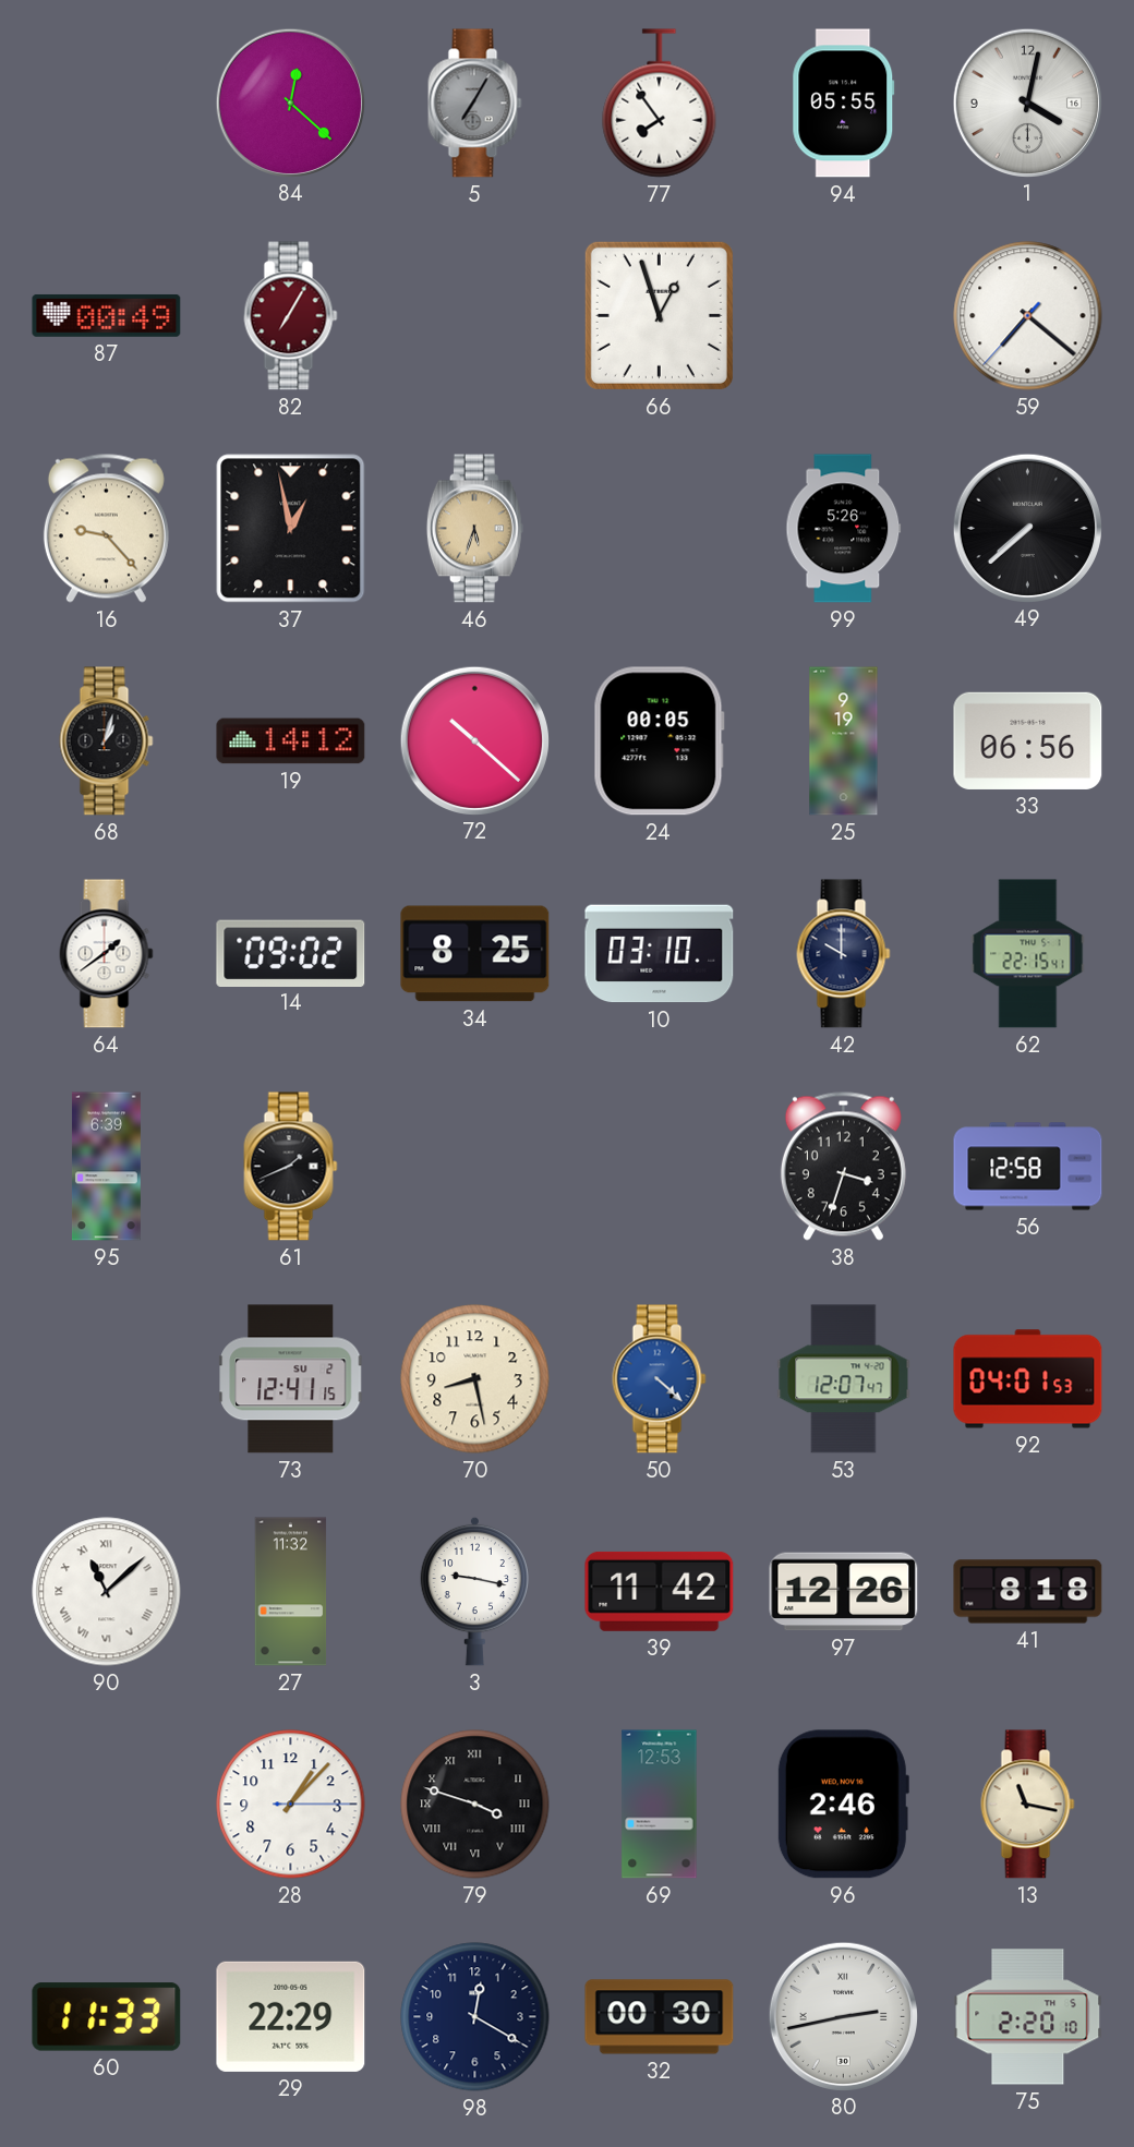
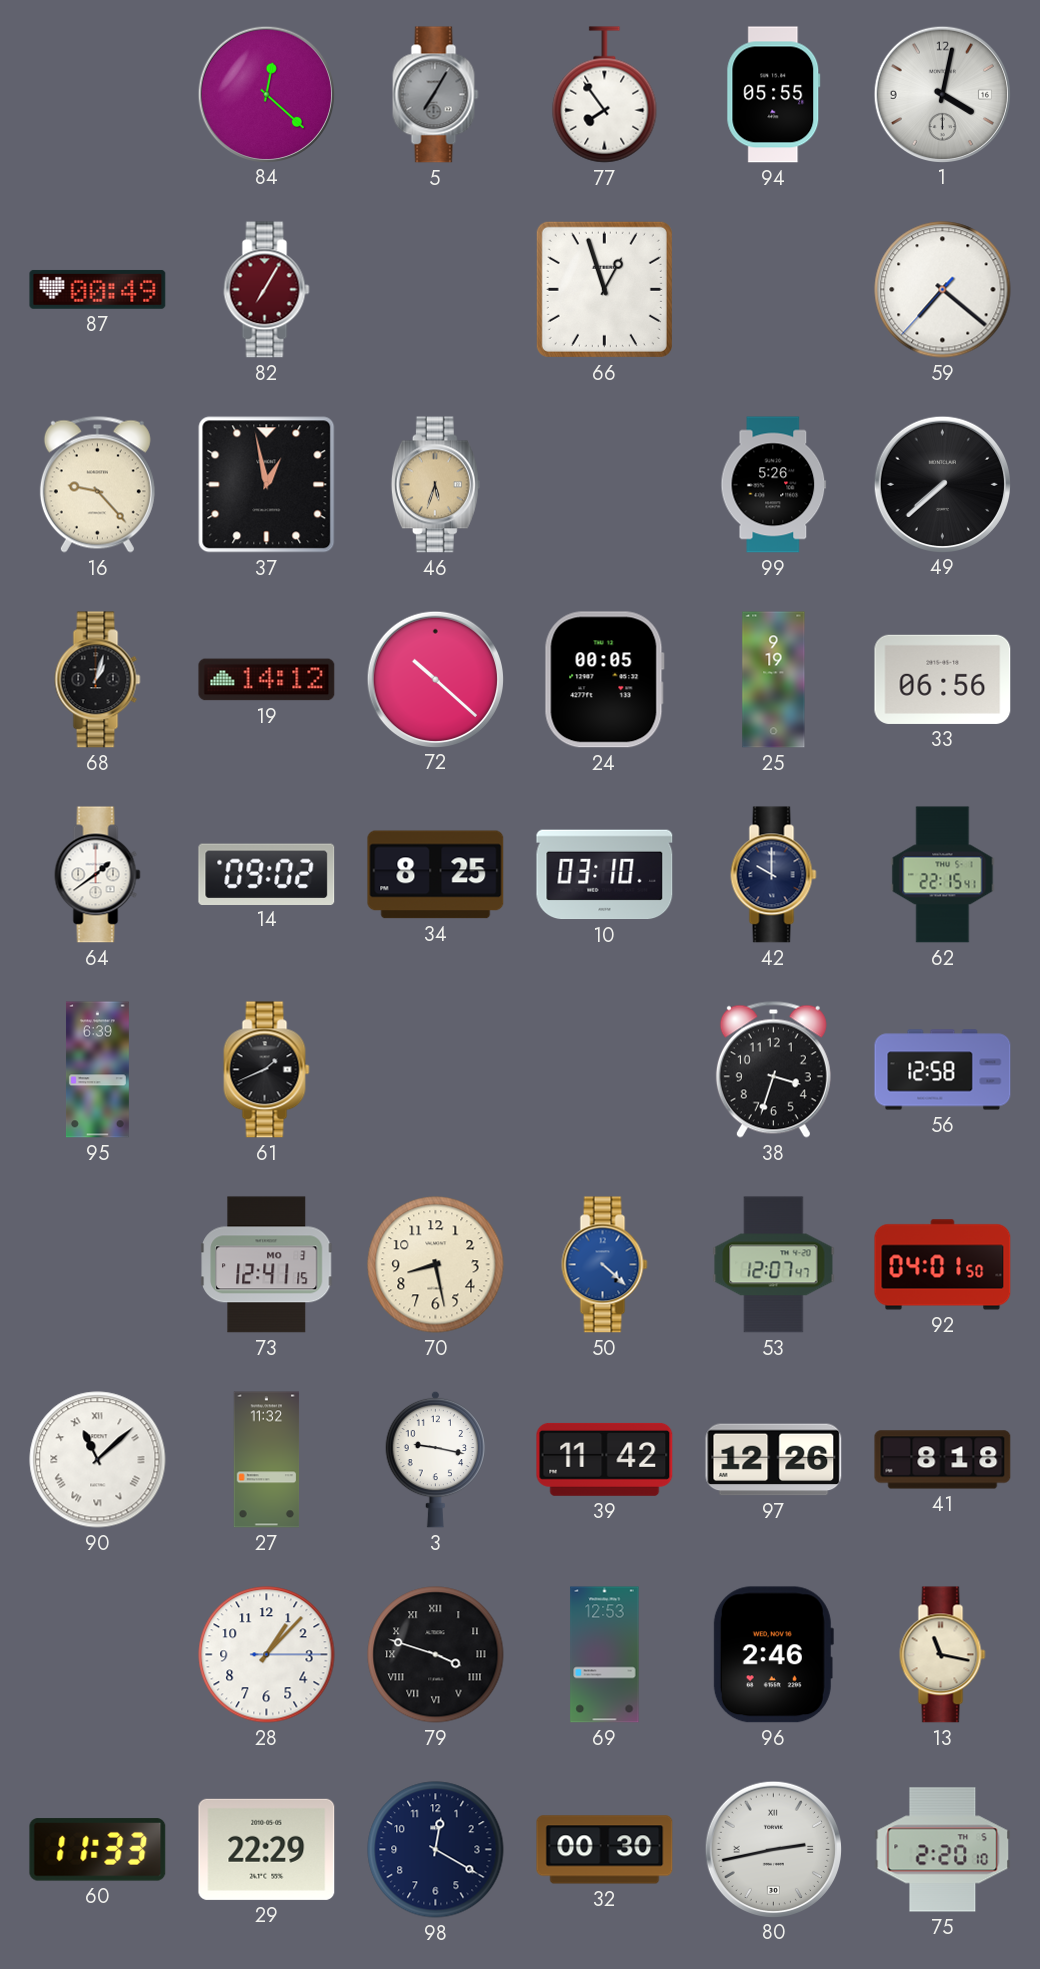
73 date: SU 2 -> MO 3
92: 04:01:53 -> 04:01:50
